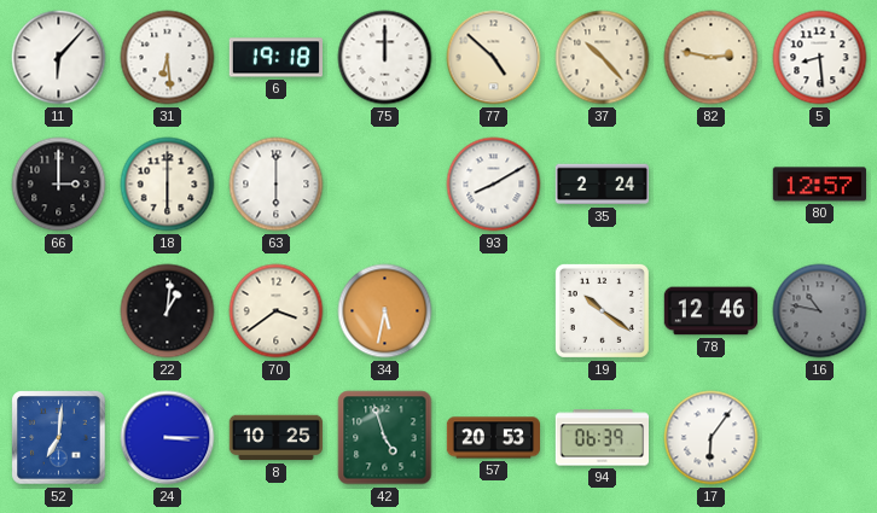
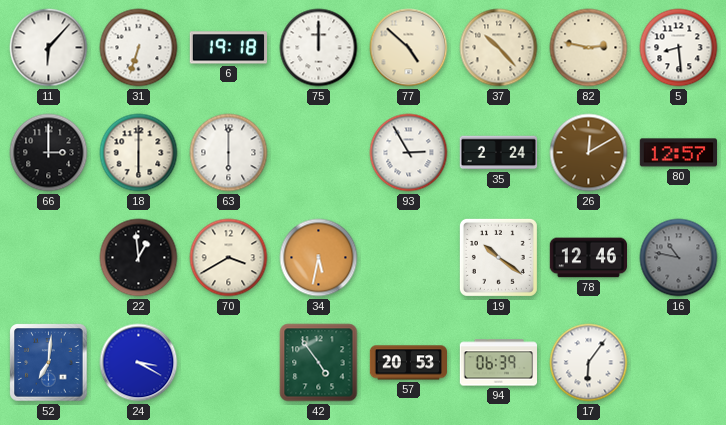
31: 6:29 -> 6:33
93: 8:10 -> 2:55
26: none -> 12:10
22: 1:01 -> 12:59
70: 3:39 -> 3:40
24: 3:15 -> 3:20
8: 10:25 -> none
42: 4:57 -> 4:54
